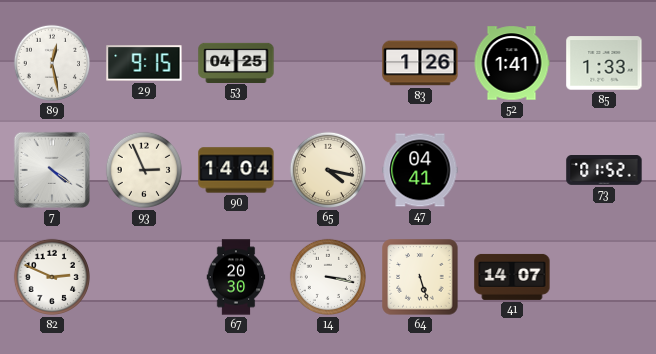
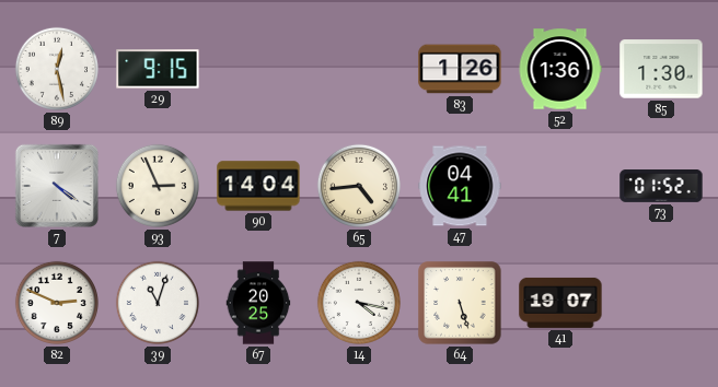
53: 04:25 -> none
52: 1:41 -> 1:36
85: 1:33 -> 1:30
65: 4:17 -> 4:44
39: none -> 11:03
67: 20:30 -> 20:25
14: 3:17 -> 4:17
41: 14:07 -> 19:07
